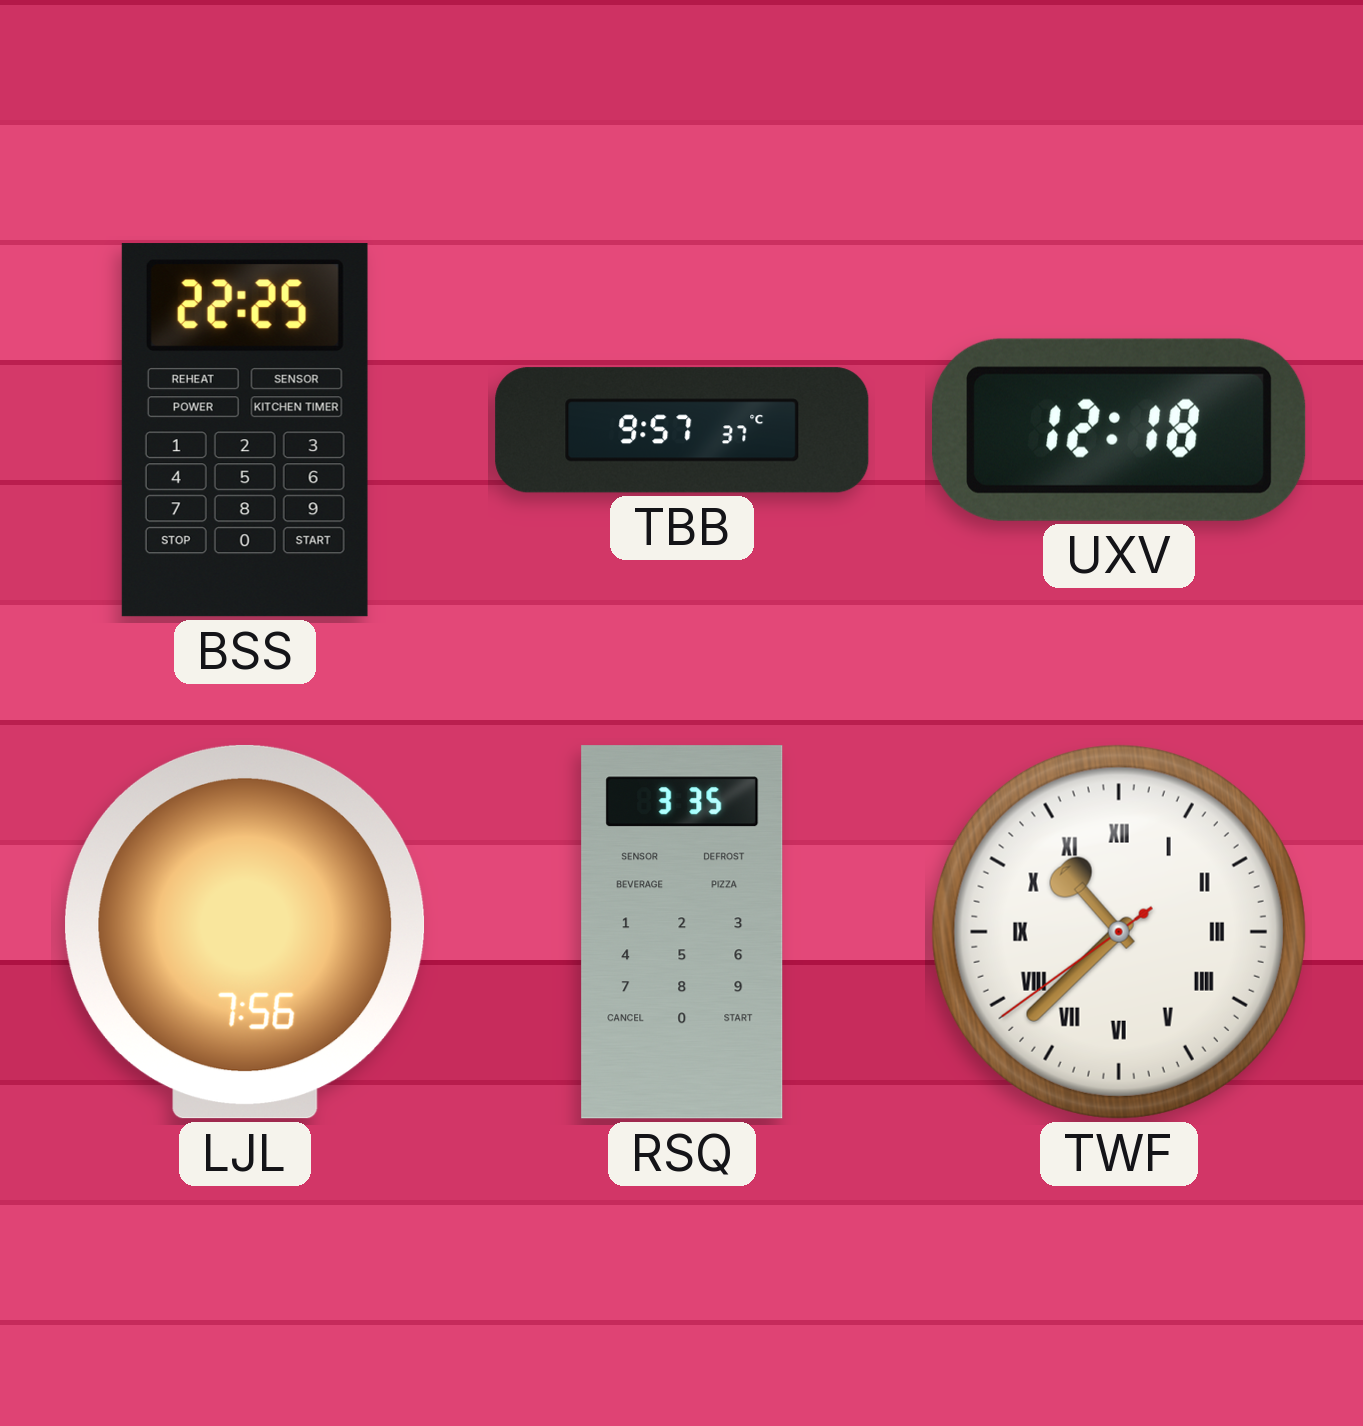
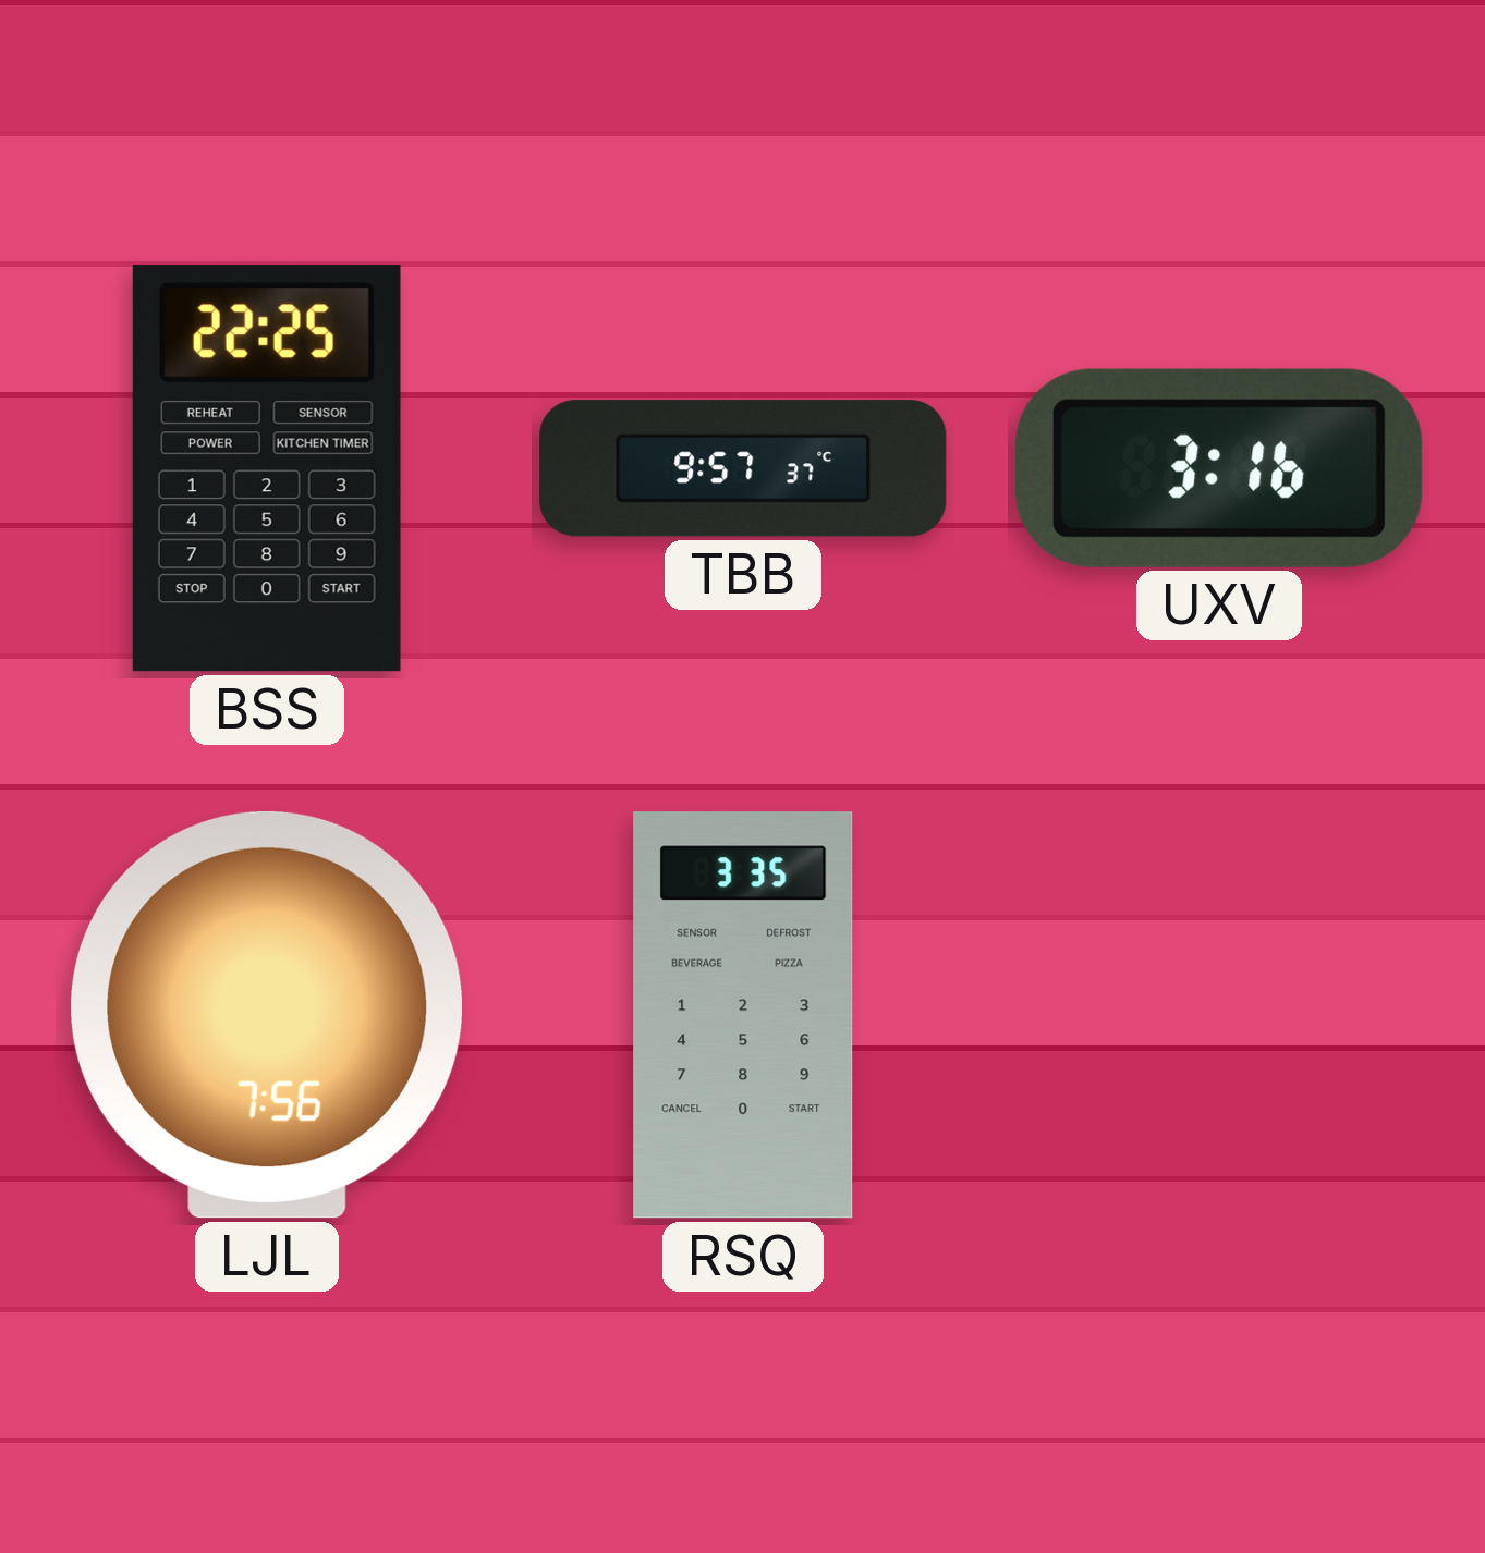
UXV: 12:18 -> 3:16
TWF: 10:37 -> none
